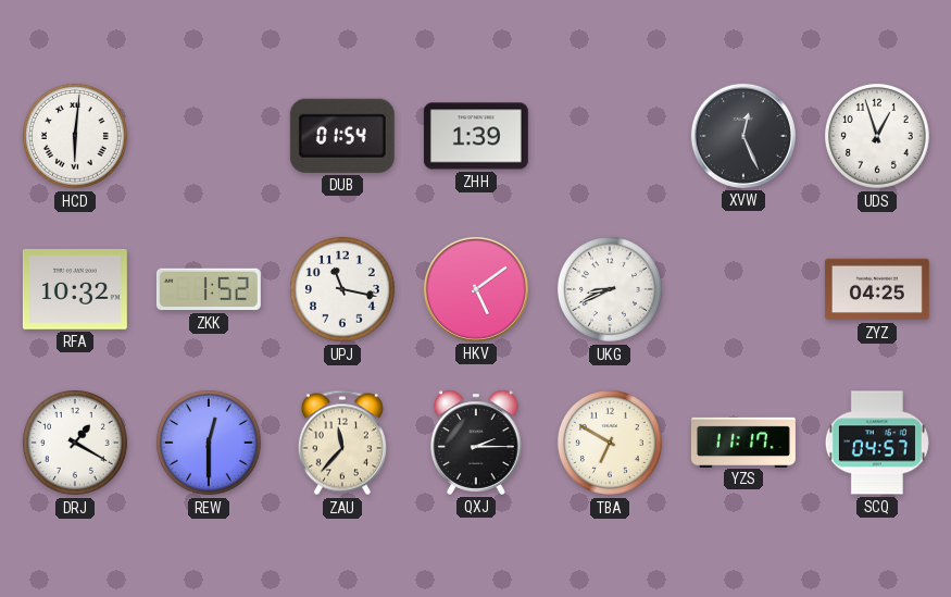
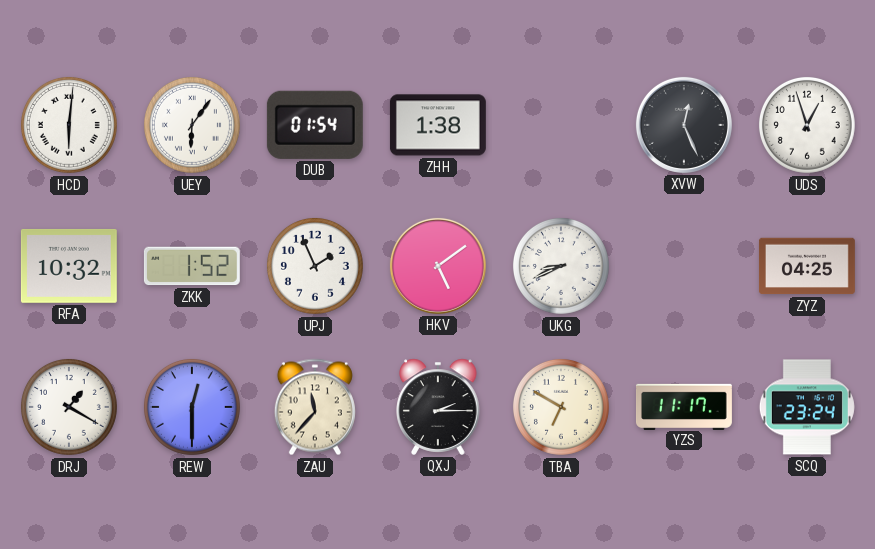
UEY: none -> 6:06
ZHH: 1:39 -> 1:38
UPJ: 11:17 -> 1:56
SCQ: 04:57 -> 23:24
